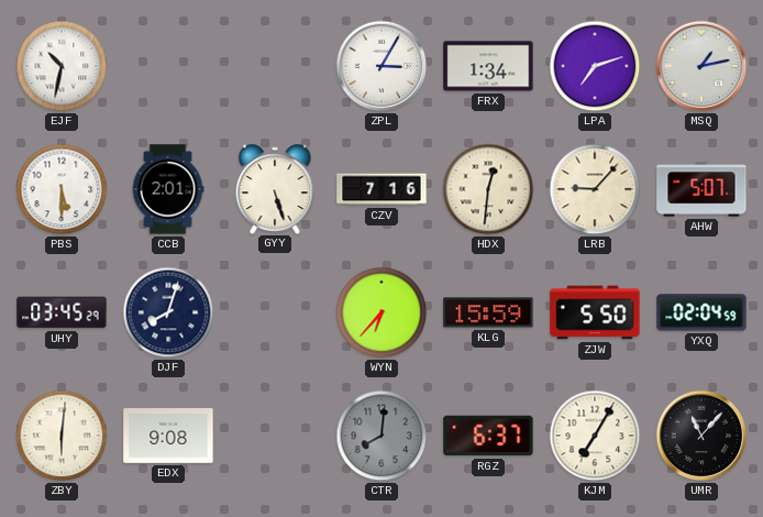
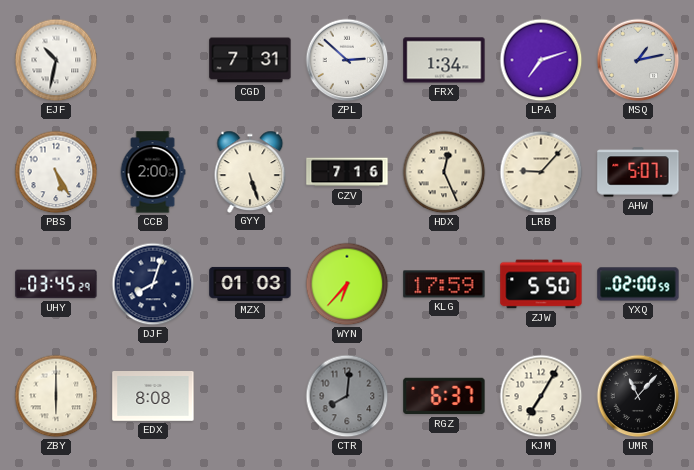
CGD: none -> 7:31
ZPL: 3:05 -> 2:52
PBS: 5:30 -> 5:25
CCB: 2:01 -> 2:00
HDX: 12:31 -> 12:26
MZX: none -> 01:03
KLG: 15:59 -> 17:59
YXQ: 02:04 -> 02:00
ZBY: 6:01 -> 6:00
EDX: 9:08 -> 8:08
